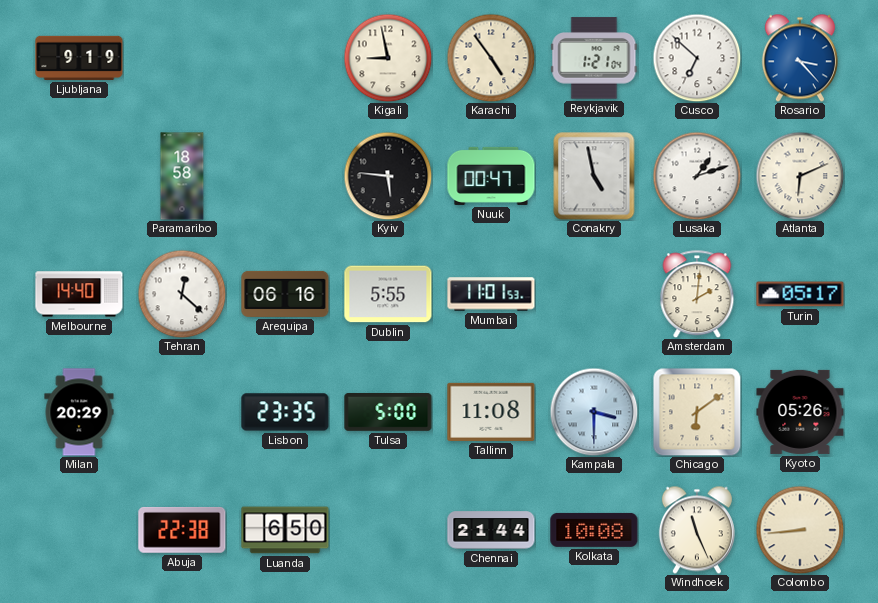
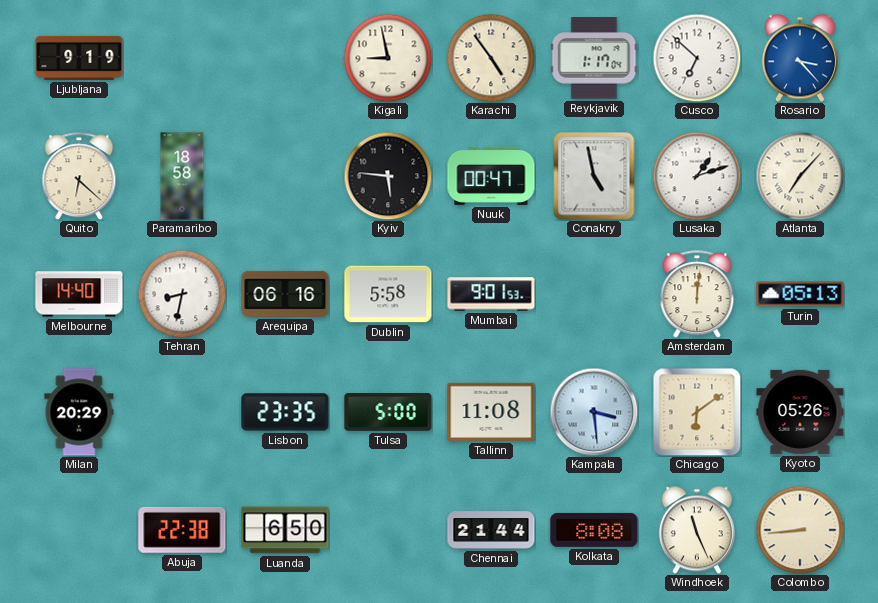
Reykjavik: 1:21 -> 1:17
Quito: none -> 6:22
Atlanta: 6:11 -> 7:07
Tehran: 12:22 -> 8:32
Dublin: 5:55 -> 5:58
Mumbai: 11:01 -> 9:01
Amsterdam: 2:01 -> 12:01
Turin: 05:17 -> 05:13
Kampala: 3:30 -> 3:29
Kolkata: 10:08 -> 8:08
